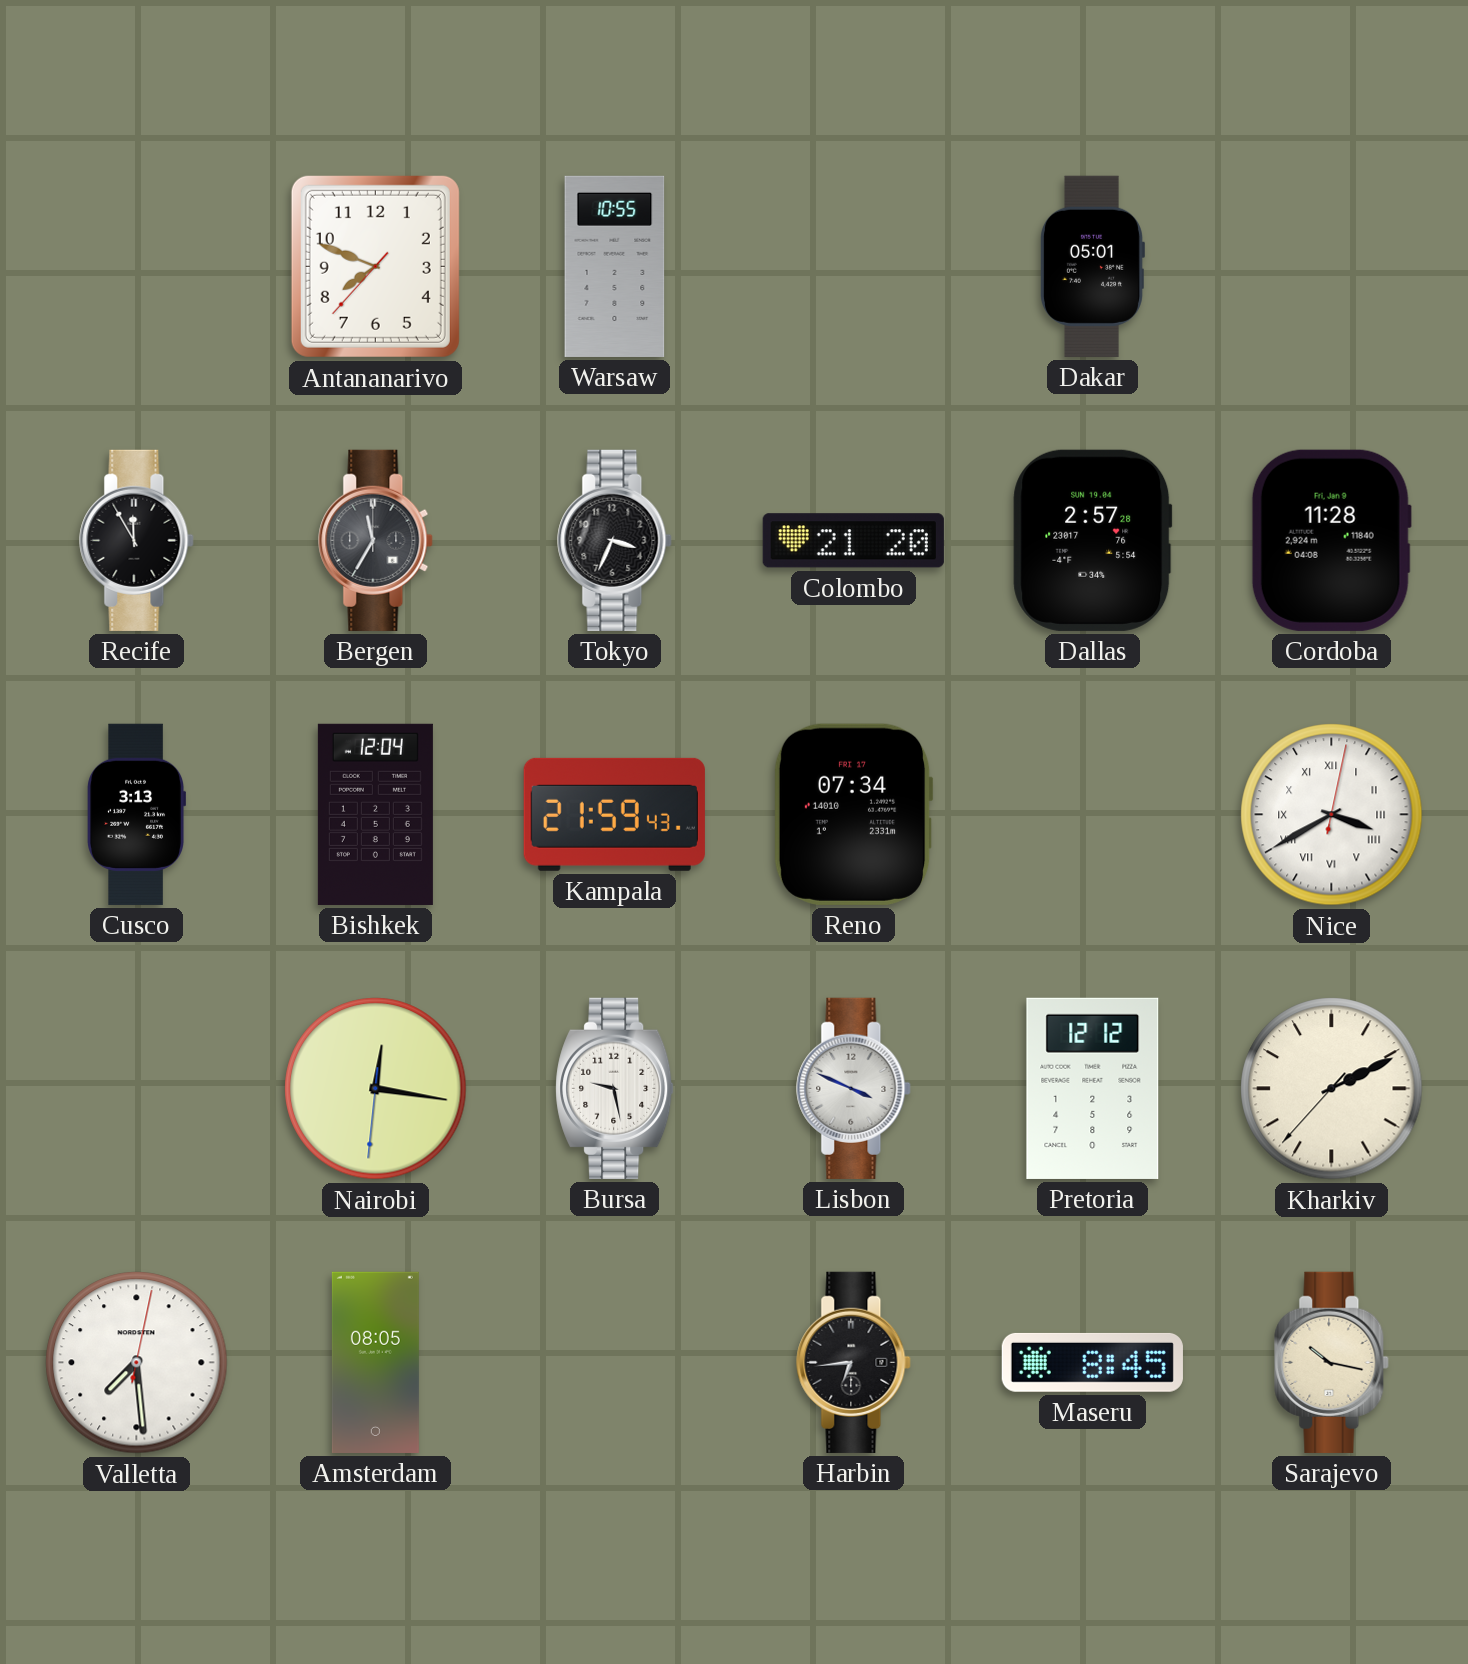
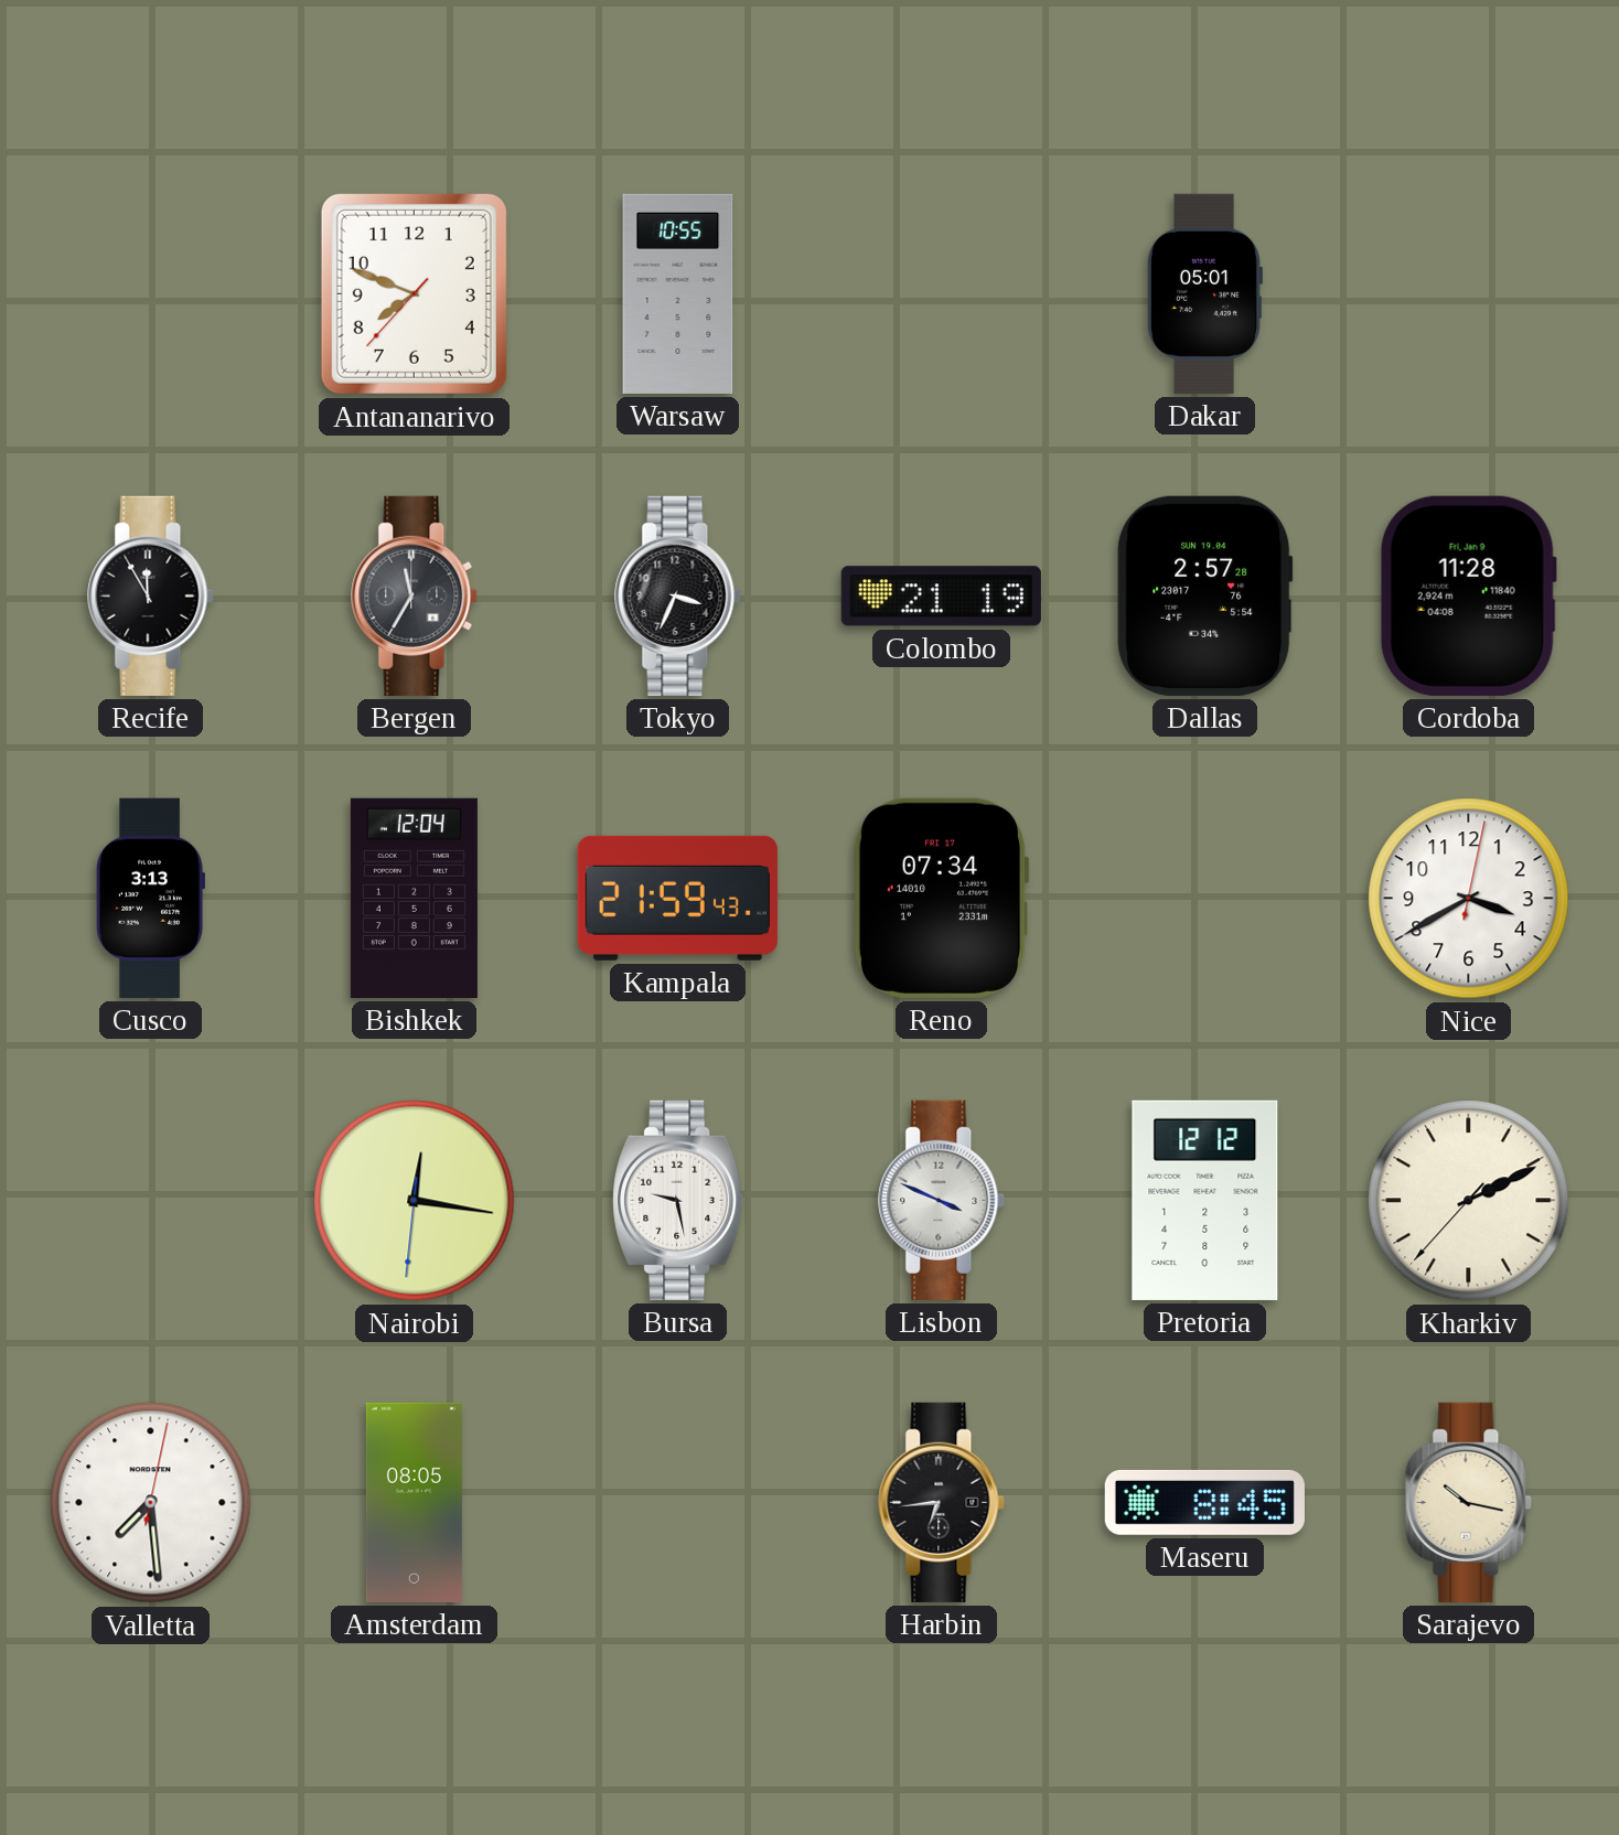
Colombo: 21:20 -> 21:19
Nice numerals: Roman -> Arabic
